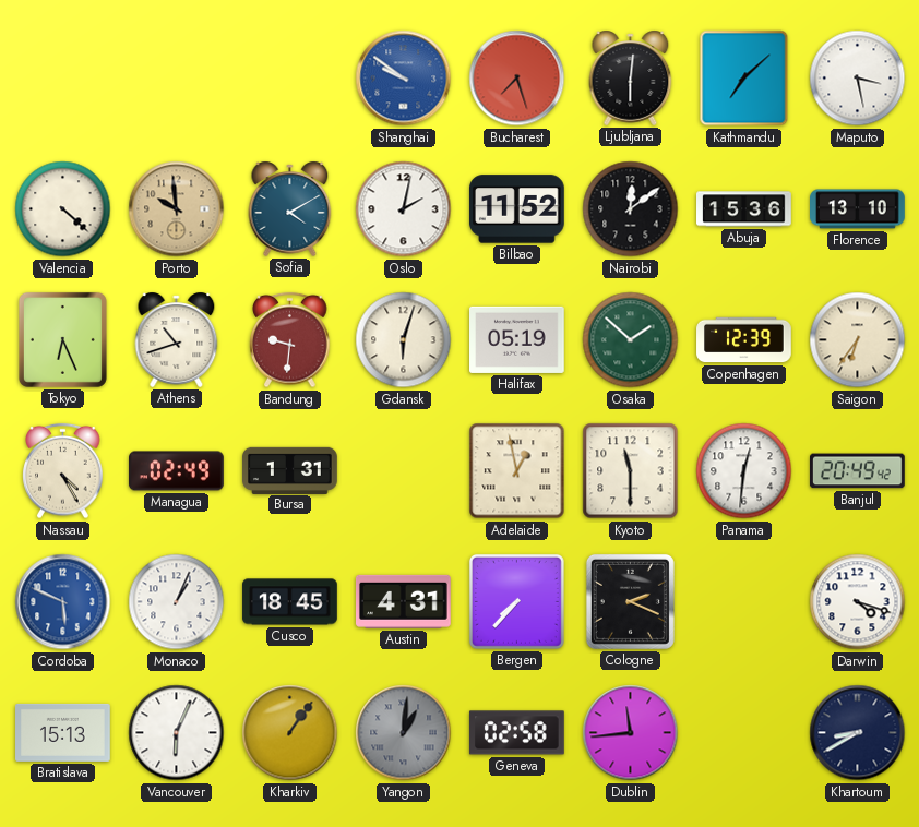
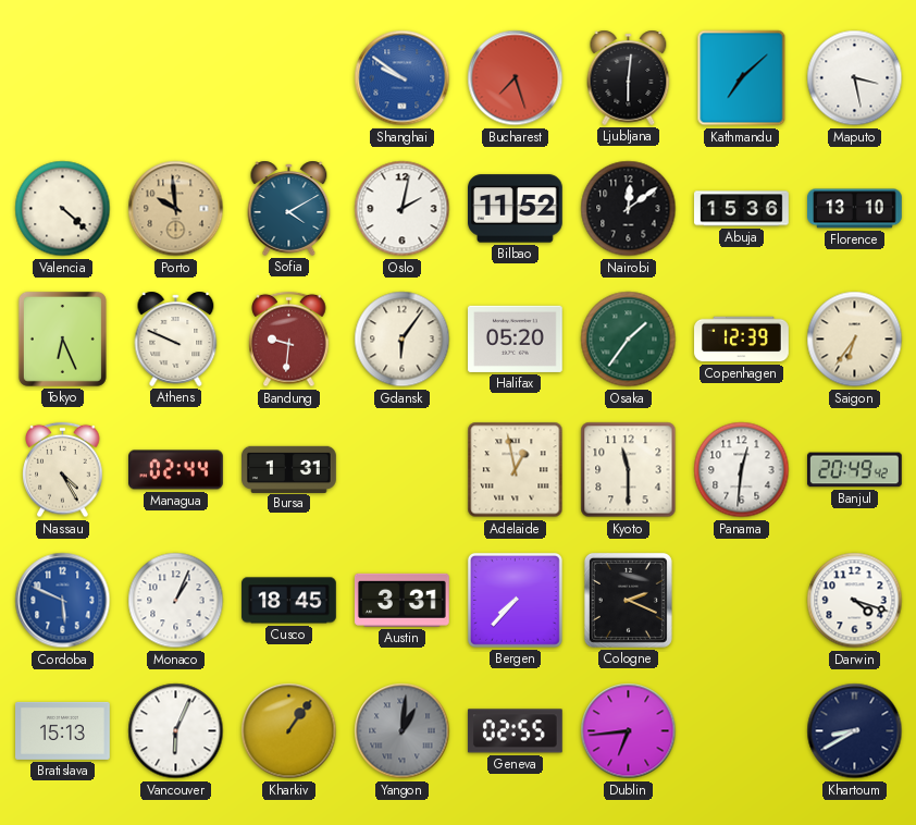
Athens: 10:42 -> 9:49
Gdansk: 6:03 -> 6:06
Halifax: 05:19 -> 05:20
Osaka: 1:52 -> 1:36
Managua: 02:49 -> 02:44
Austin: 4:31 -> 3:31
Geneva: 02:58 -> 02:55
Dublin: 11:44 -> 6:44
